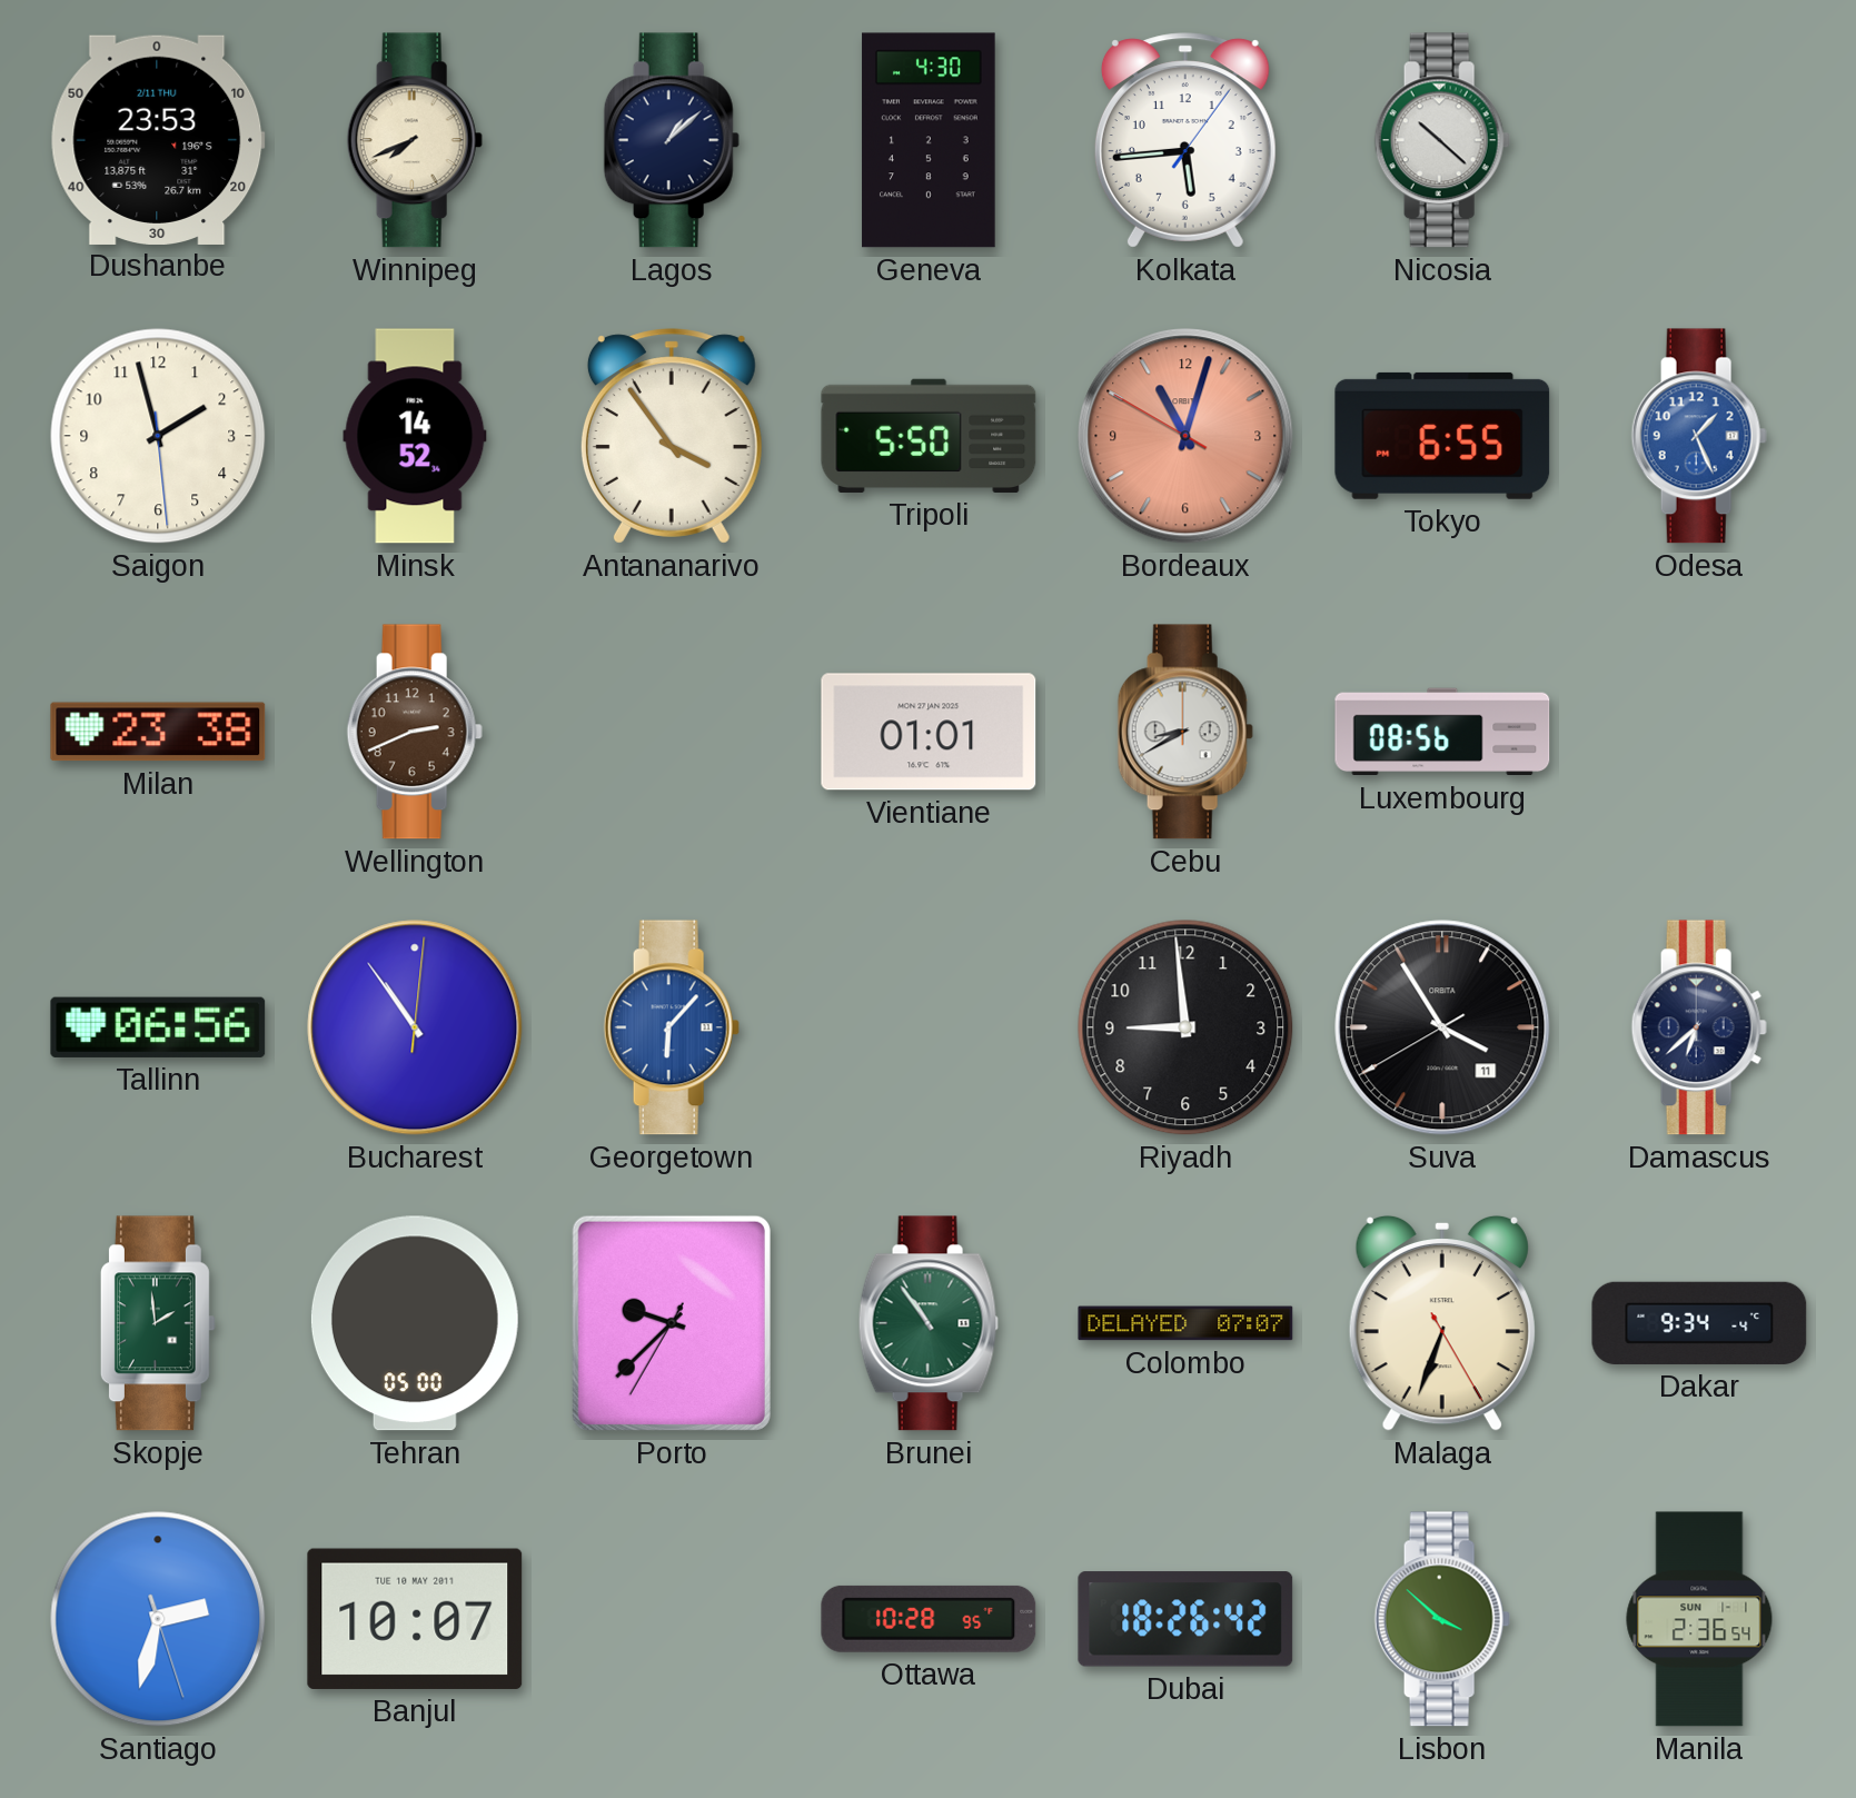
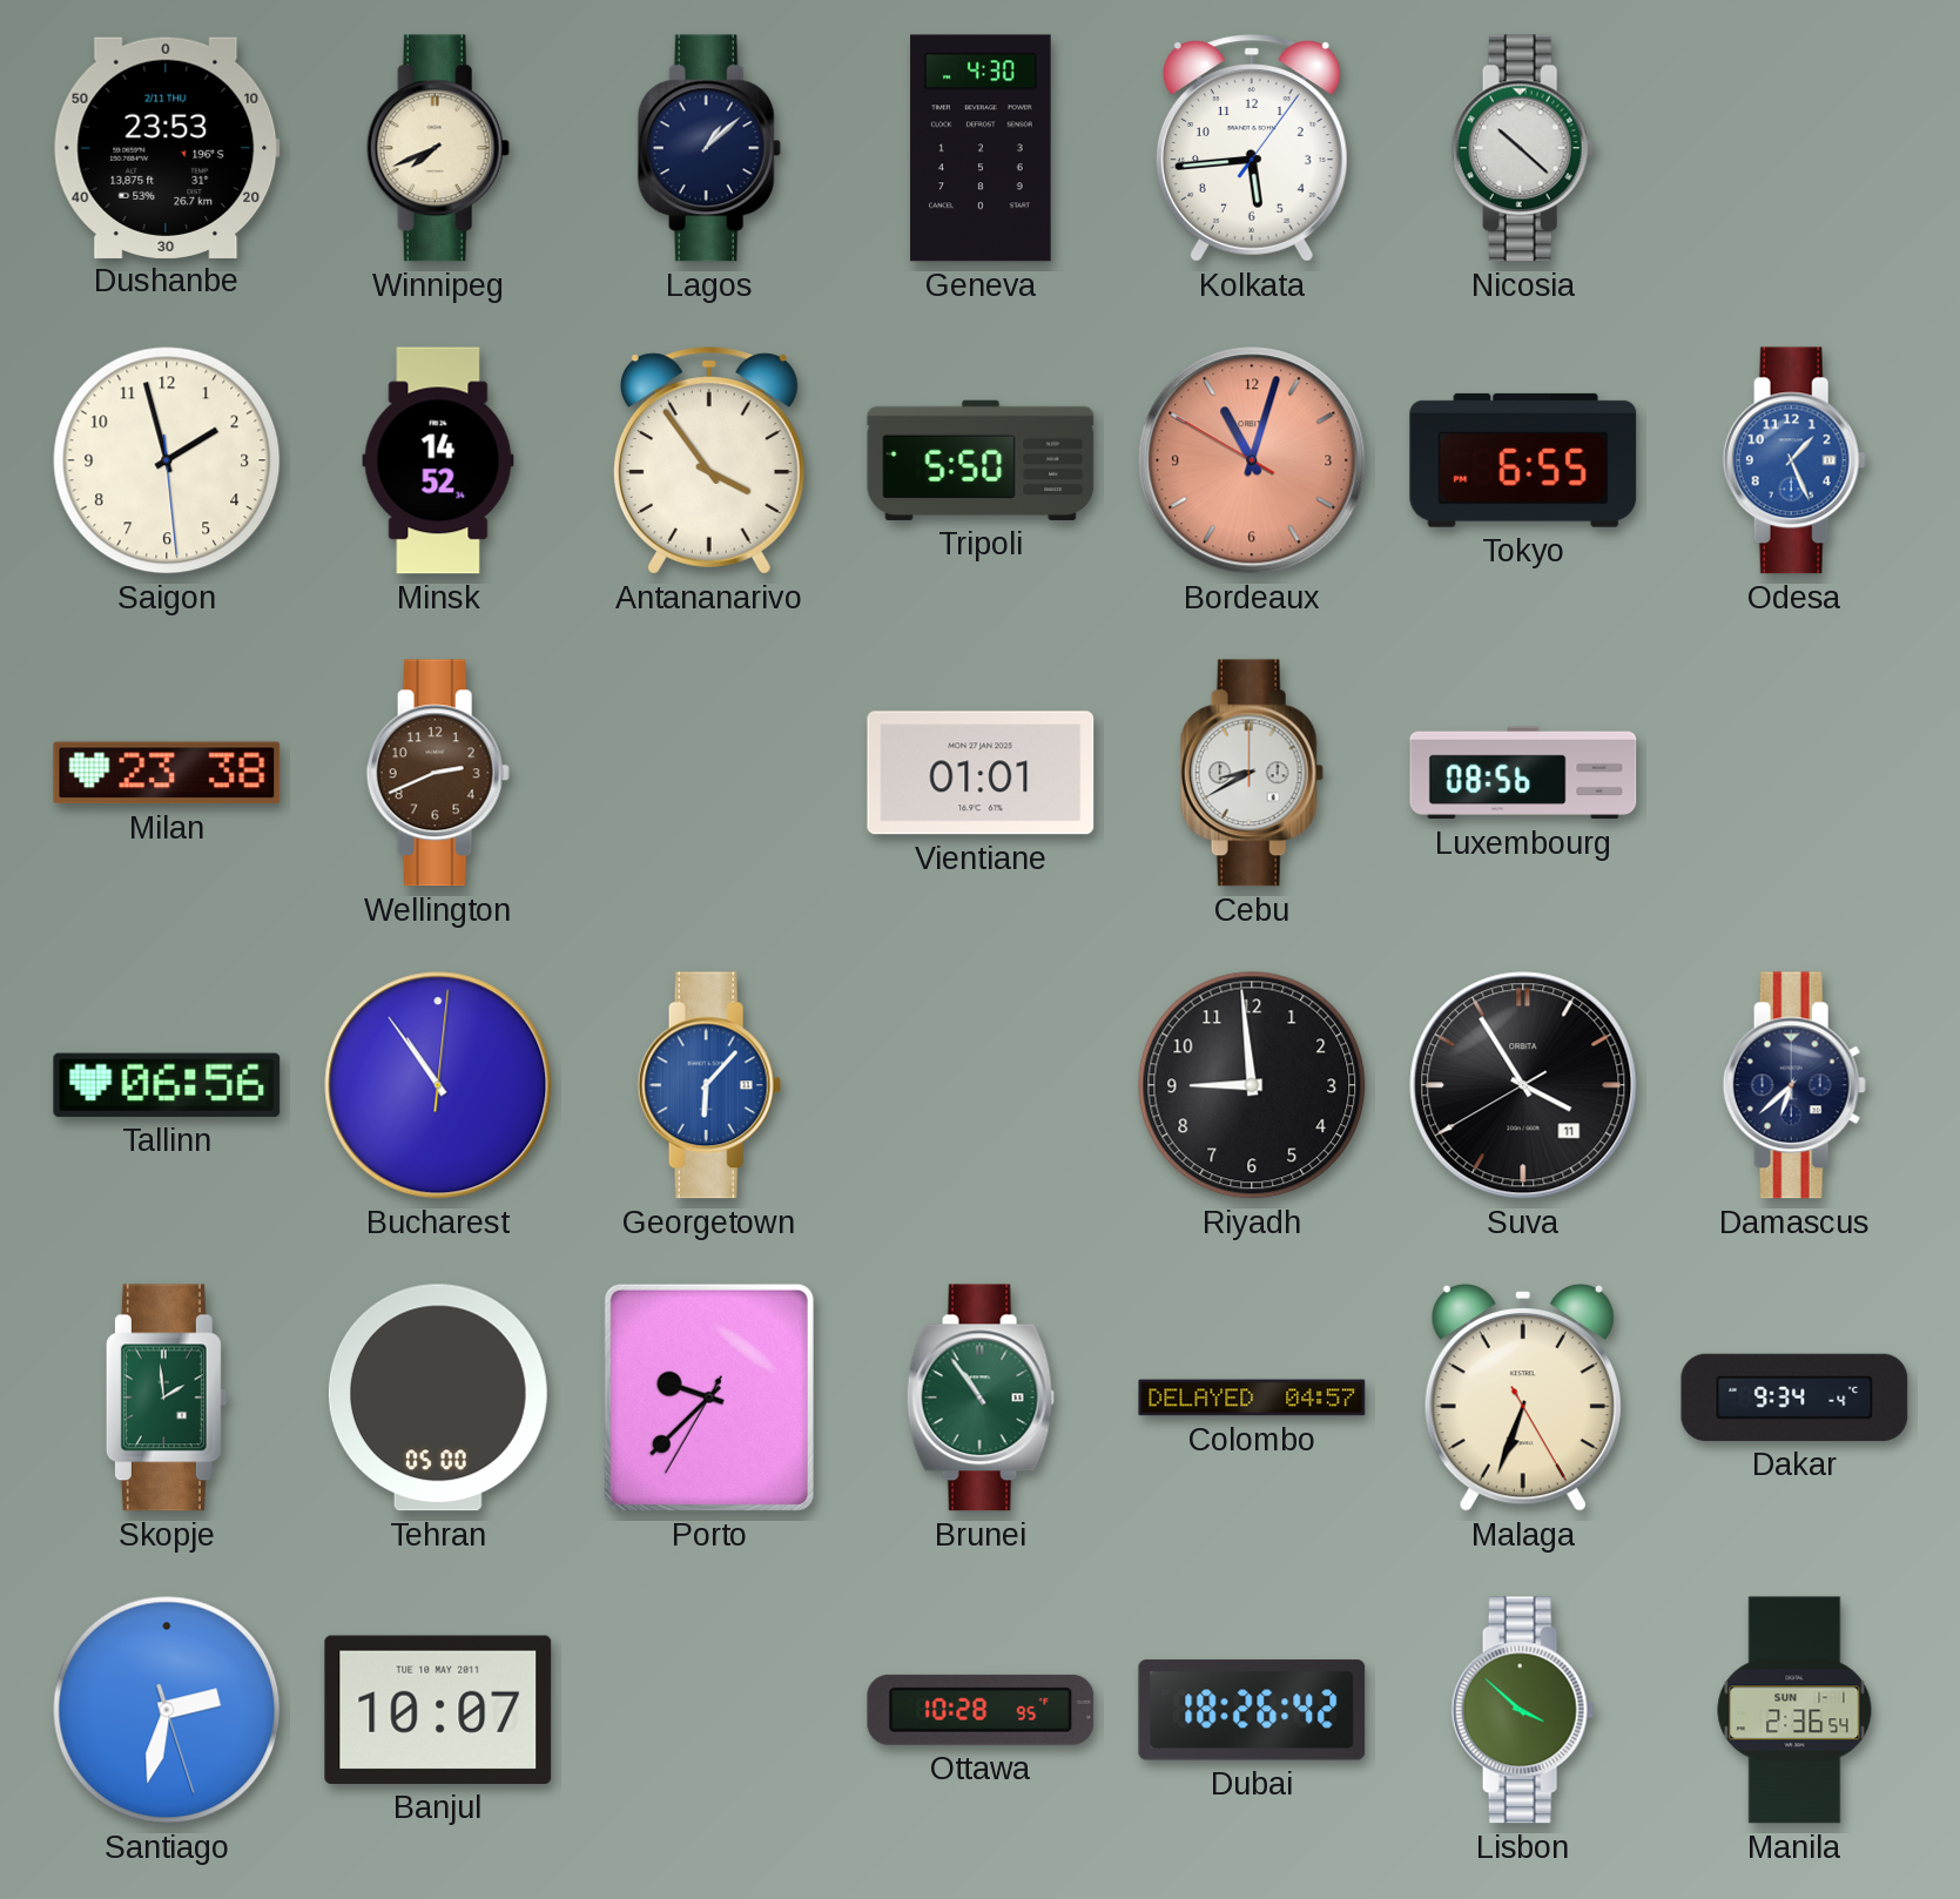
Colombo: 07:07 -> 04:57
